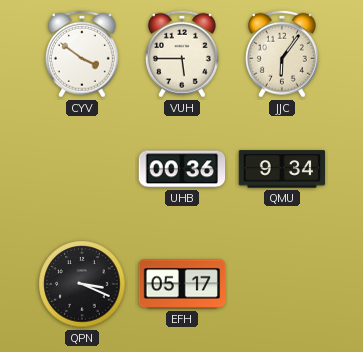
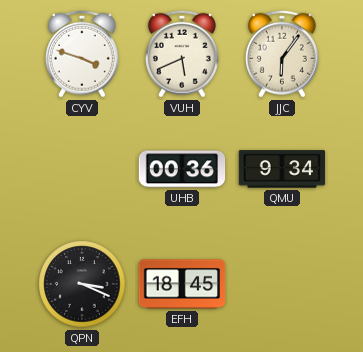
CYV: 3:51 -> 3:48
VUH: 5:45 -> 5:41
EFH: 05:17 -> 18:45
